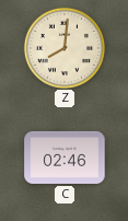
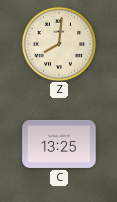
C: 02:46 -> 13:25
